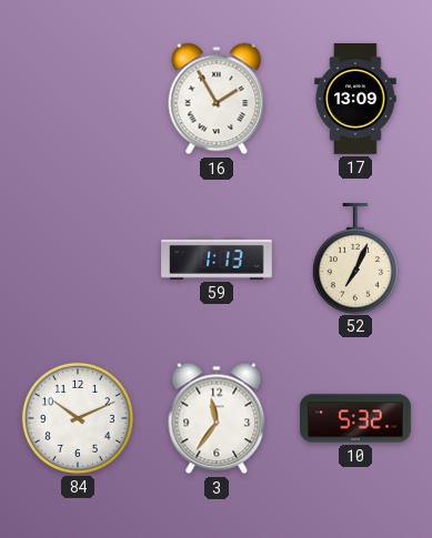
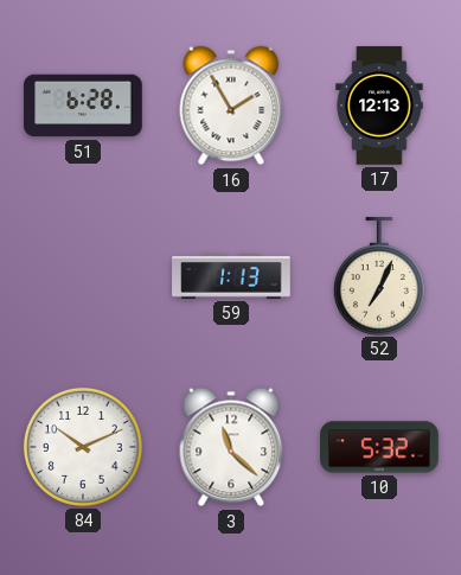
51: none -> 6:28
17: 13:09 -> 12:13
3: 11:36 -> 11:22
